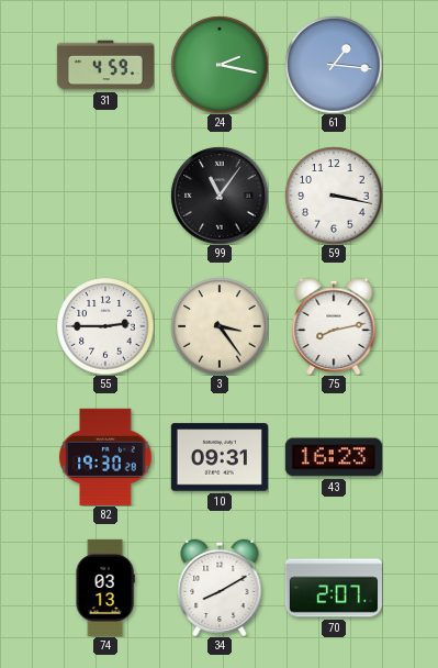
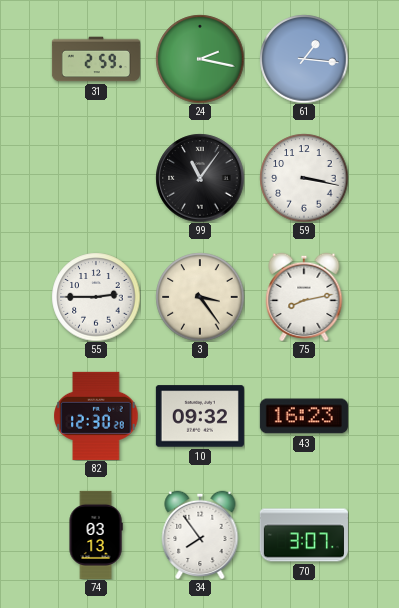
31: 4:59 -> 2:59
82: 19:30 -> 12:30
10: 09:31 -> 09:32
34: 8:10 -> 7:54
70: 2:07 -> 3:07
